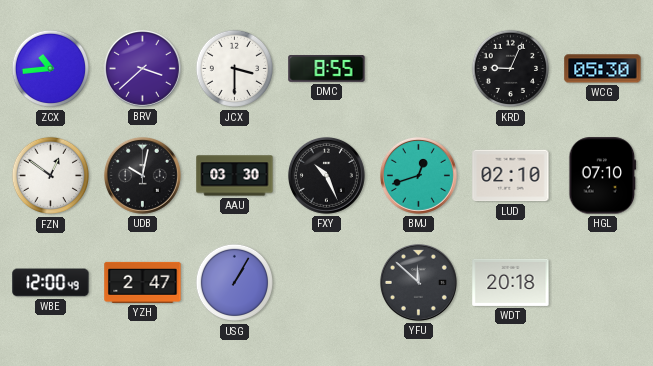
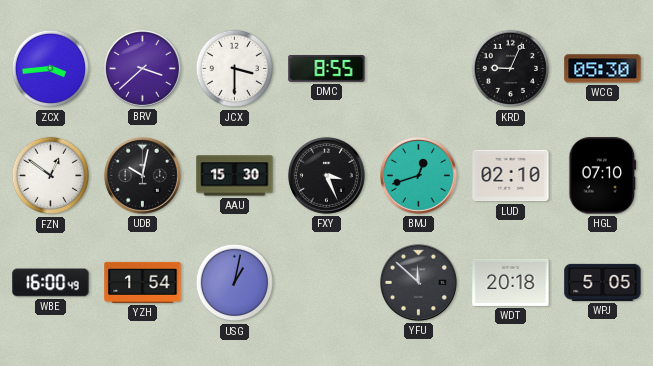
ZCX: 10:44 -> 3:44
AAU: 03:30 -> 15:30
FXY: 10:26 -> 3:26
WBE: 12:00 -> 16:00
YZH: 2:47 -> 1:54
USG: 1:05 -> 1:02
WPJ: none -> 5:05
